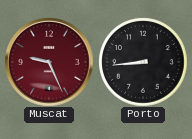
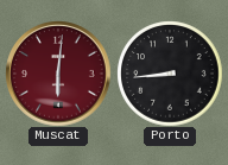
Muscat: 9:26 -> 6:01
